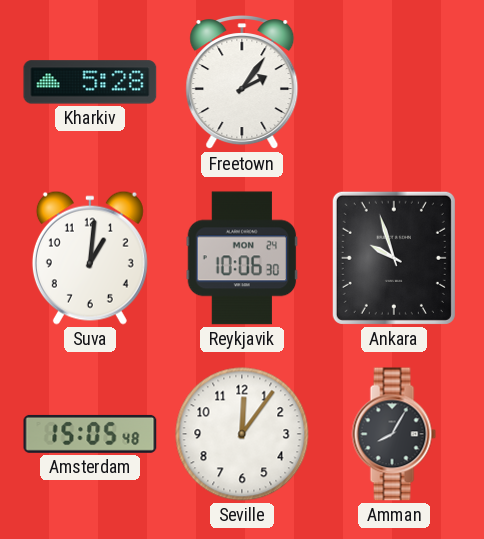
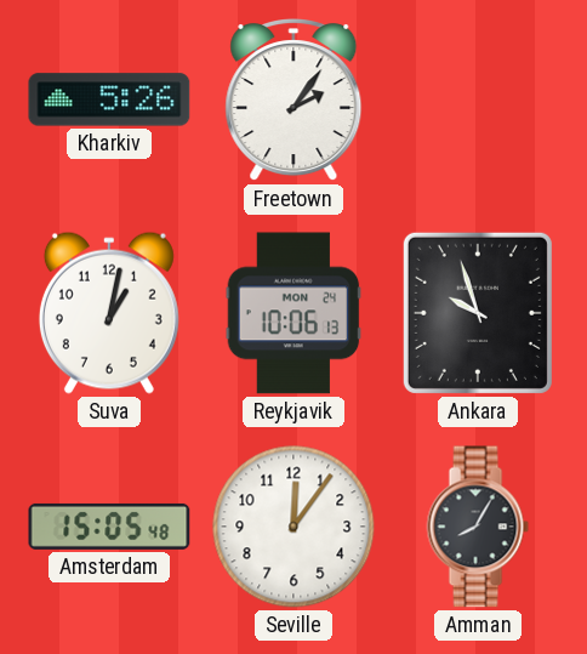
Kharkiv: 5:28 -> 5:26
Suva: 1:01 -> 1:02
Reykjavik: 10:06:30 -> 10:06:13
